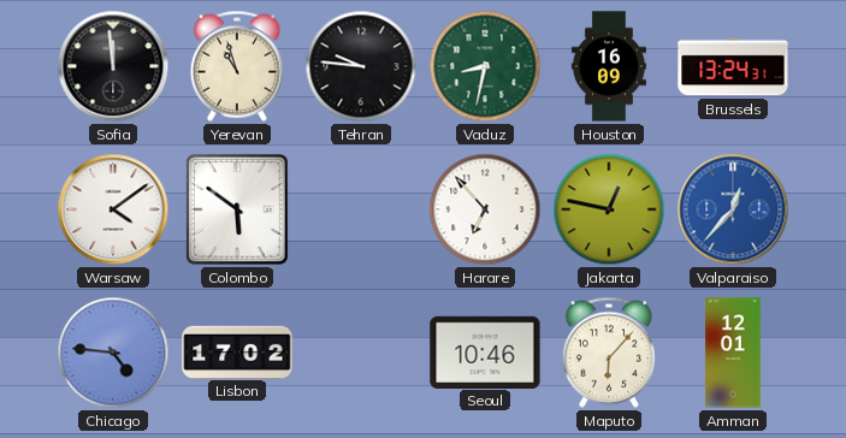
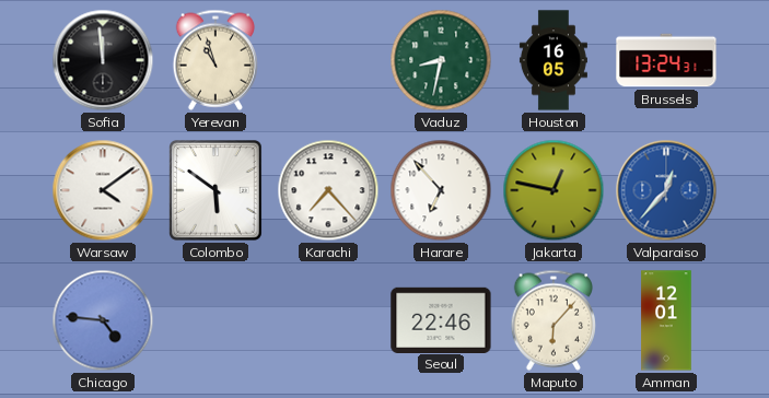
Tehran: 9:46 -> none
Houston: 16:09 -> 16:05
Karachi: none -> 7:23
Lisbon: 17:02 -> none
Seoul: 10:46 -> 22:46
